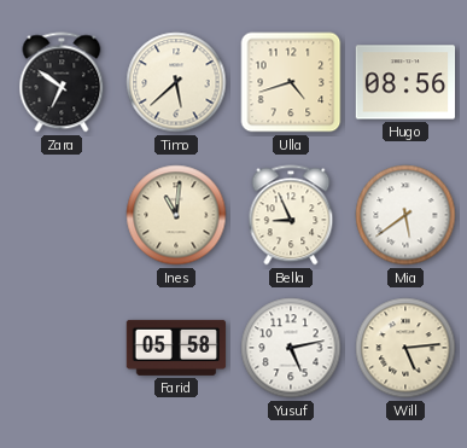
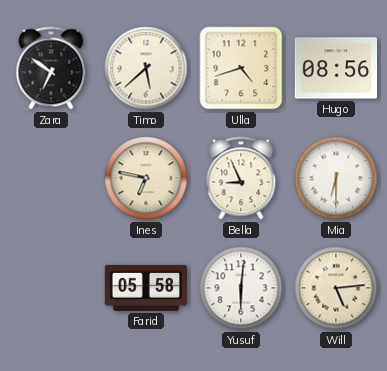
Ines: 11:01 -> 6:47
Mia: 5:39 -> 6:30
Yusuf: 5:13 -> 6:01
